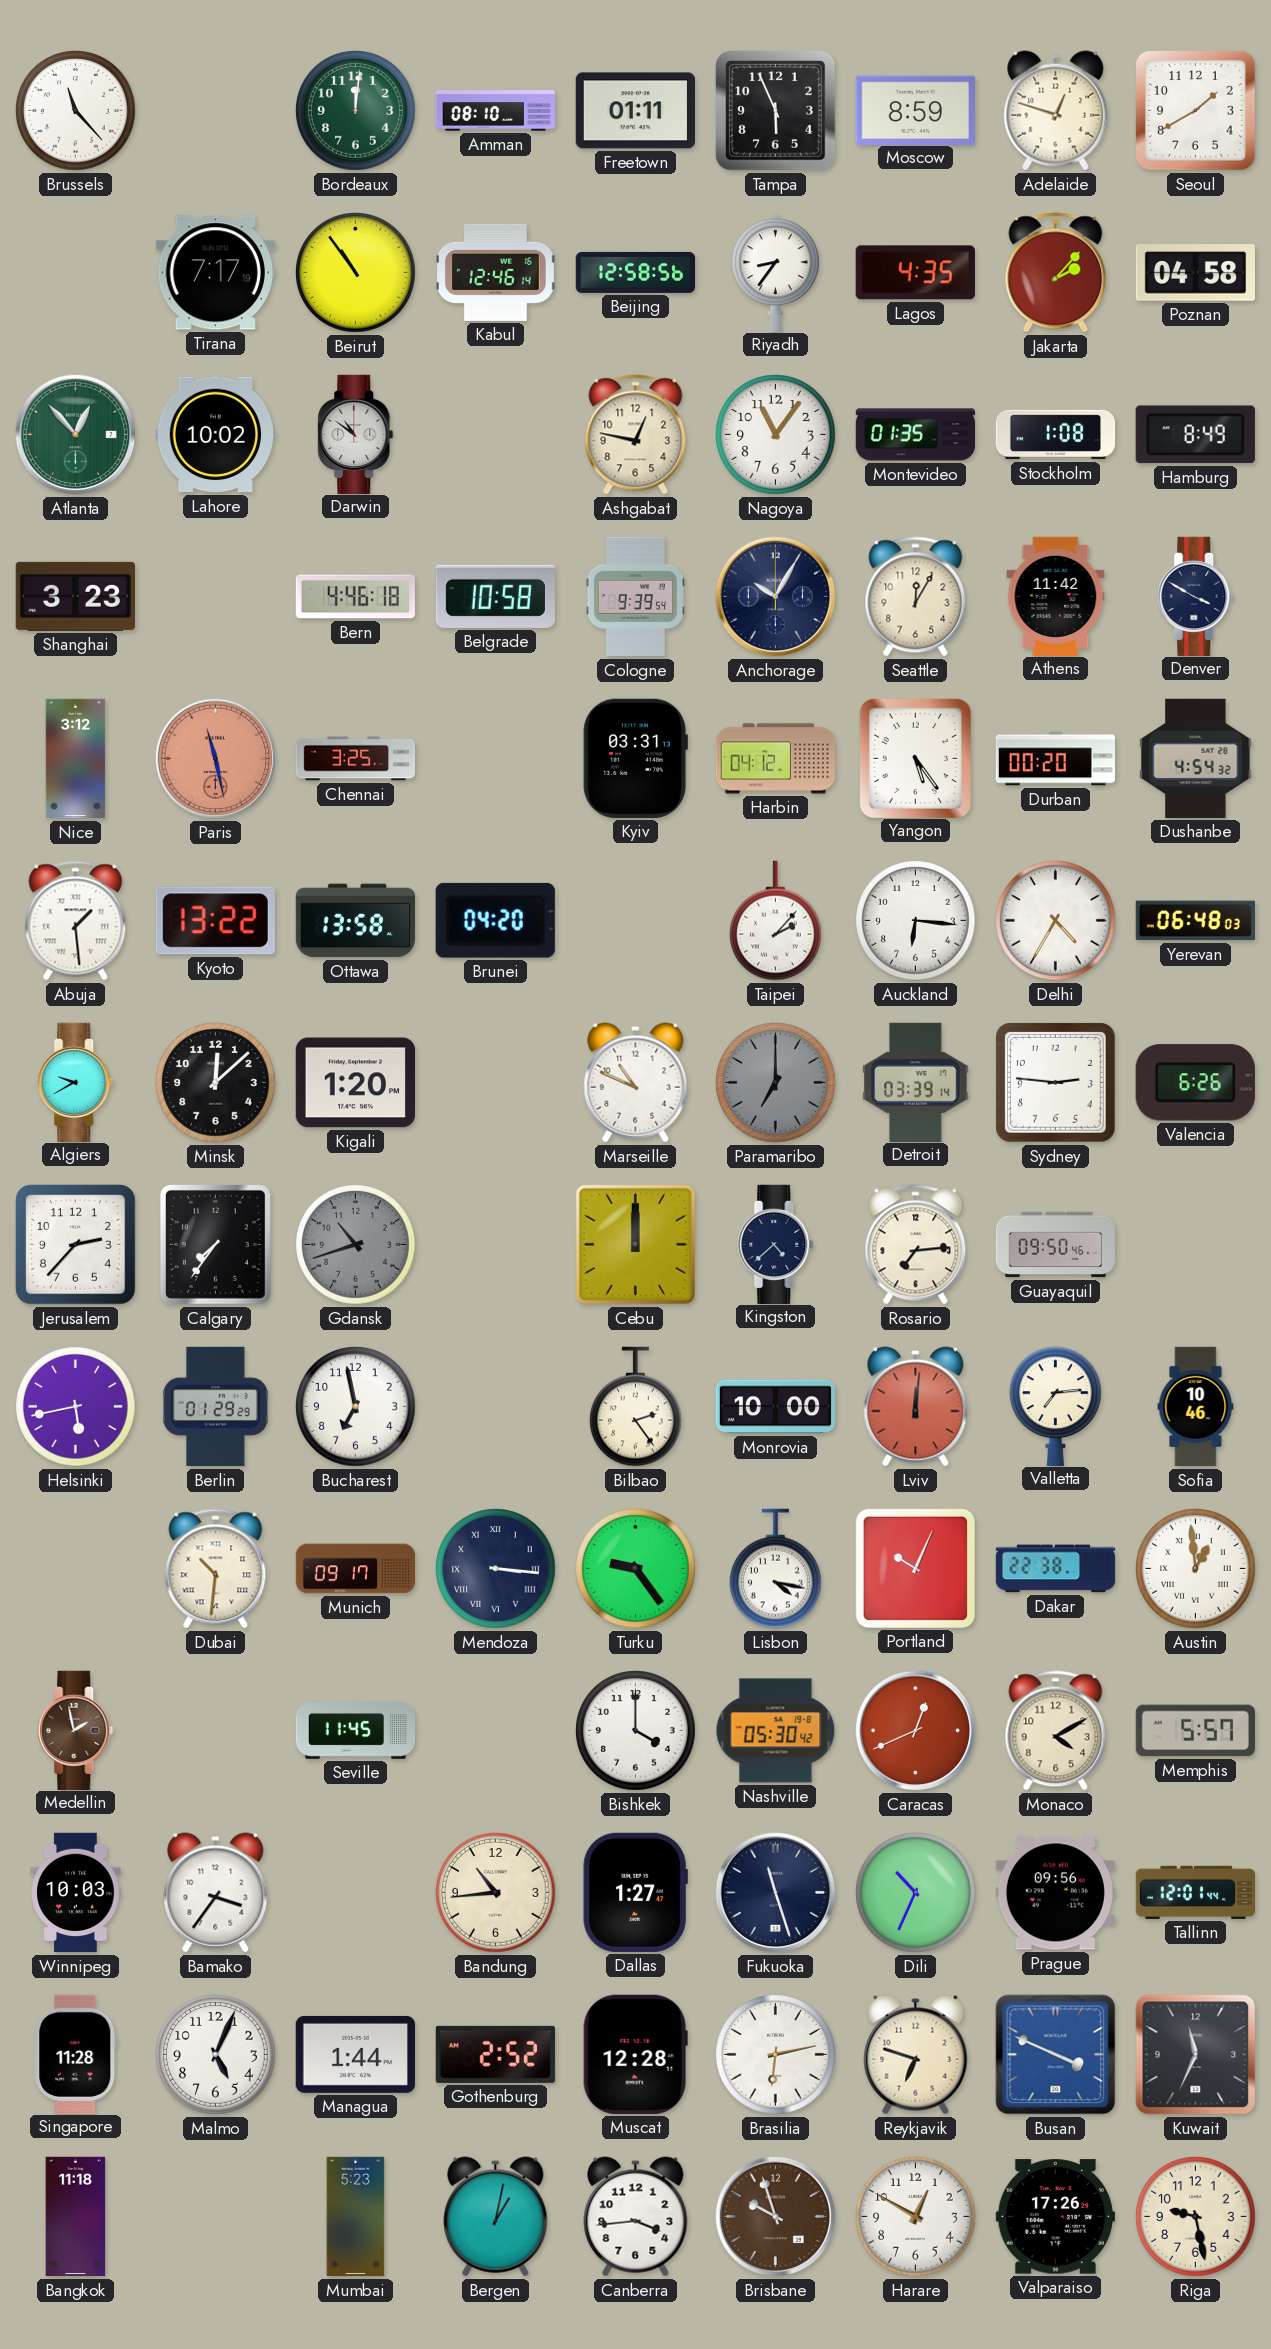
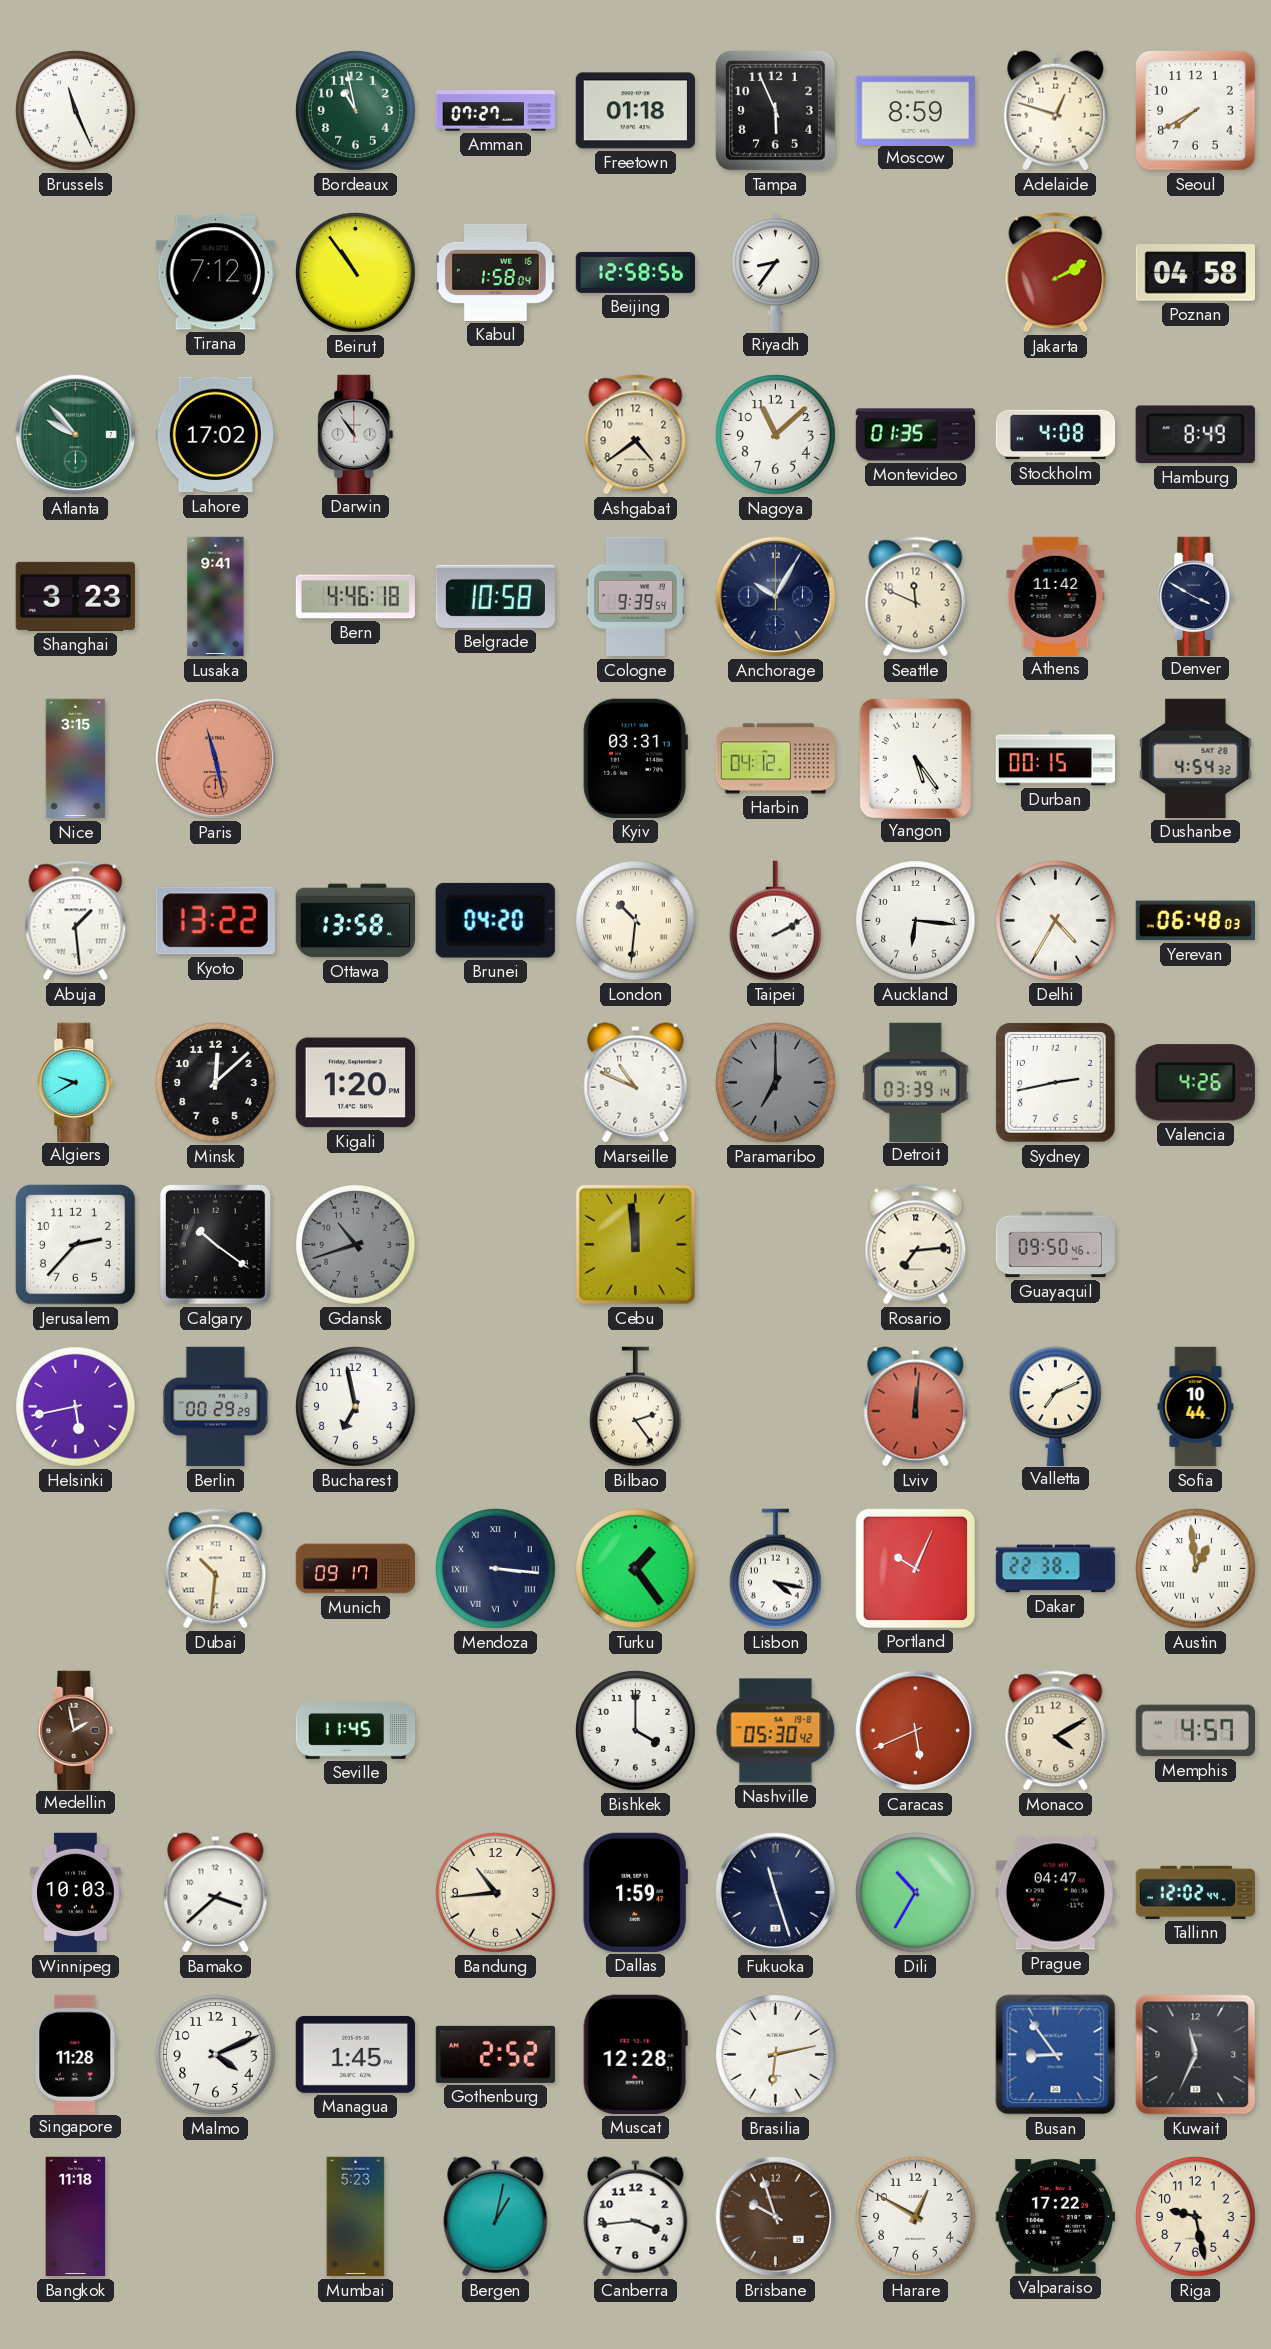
Brussels: 11:23 -> 11:26
Bordeaux: 12:01 -> 10:58
Amman: 08:10 -> 07:27
Freetown: 01:11 -> 01:18
Seoul: 1:40 -> 7:40
Tirana: 7:17 -> 7:12
Kabul: 12:46 -> 1:58
Lagos: 4:35 -> none
Jakarta: 2:07 -> 2:10
Atlanta: 12:53 -> 9:53
Lahore: 10:02 -> 17:02
Darwin: 10:51 -> 10:54
Ashgabat: 12:47 -> 4:39
Nagoya: 11:06 -> 11:08
Stockholm: 1:08 -> 4:08
Lusaka: none -> 9:41
Seattle: 12:05 -> 11:49
Nice: 3:12 -> 3:15
Chennai: 3:25 -> none
Durban: 00:20 -> 00:15
London: none -> 10:31
Taipei: 2:07 -> 2:10
Sydney: 2:46 -> 2:43
Valencia: 6:26 -> 4:26
Calgary: 7:36 -> 10:21
Cebu: 12:00 -> 11:59
Kingston: 4:38 -> none
Berlin: 01:29 -> 00:29
Monrovia: 10:00 -> none
Valletta: 7:14 -> 7:11
Sofia: 10:46 -> 10:44
Turku: 9:24 -> 1:24
Caracas: 12:41 -> 5:41
Memphis: 5:57 -> 4:57
Bamako: 3:36 -> 3:38
Dallas: 1:27 -> 1:59
Dili: 10:34 -> 10:35
Prague: 09:56 -> 04:47
Tallinn: 12:01 -> 12:02
Malmo: 5:04 -> 4:11
Managua: 1:44 -> 1:45
Reykjavik: 6:48 -> none
Busan: 3:49 -> 8:54
Valparaiso: 17:26 -> 17:22
